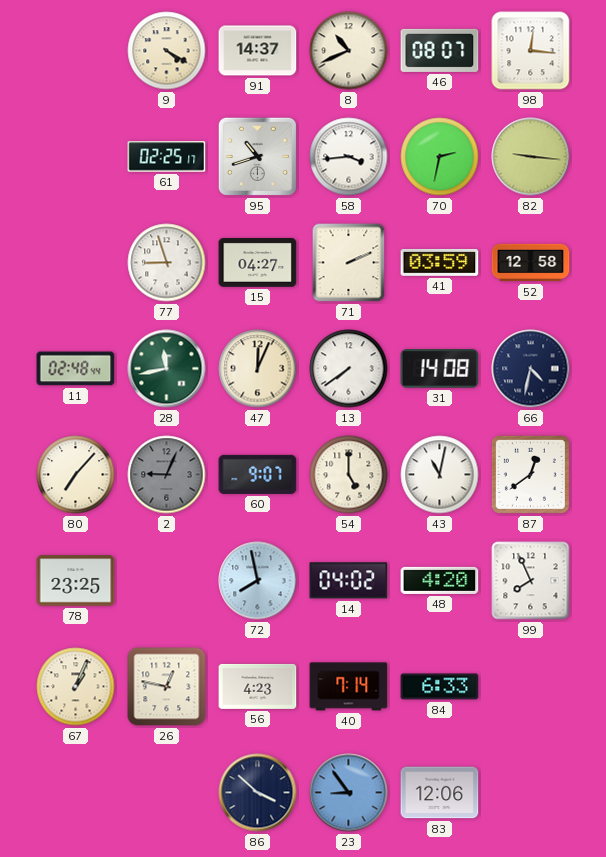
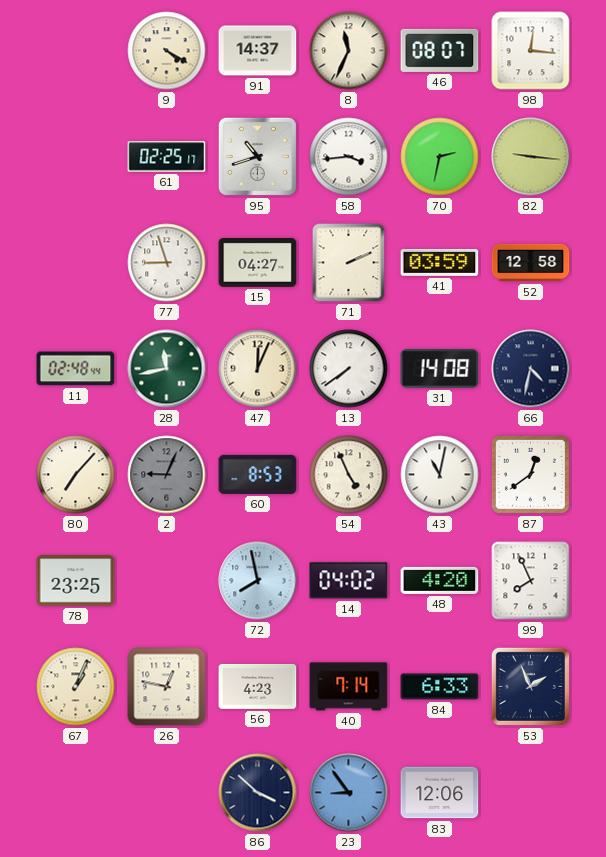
8: 10:41 -> 11:34
60: 9:07 -> 8:53
54: 5:00 -> 4:56
53: none -> 1:56
